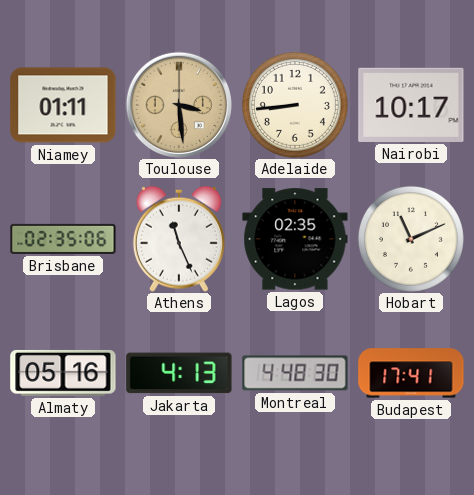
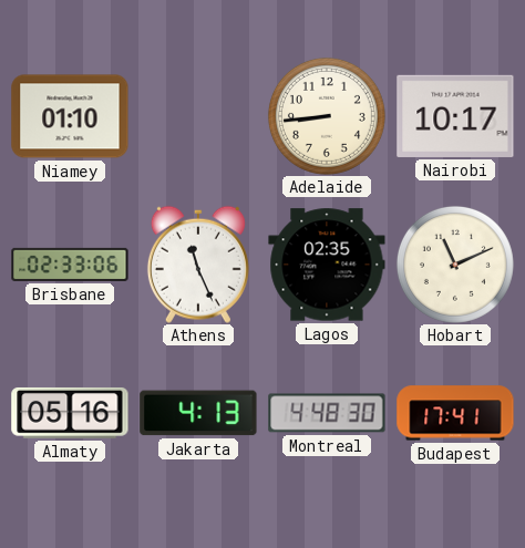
Niamey: 01:11 -> 01:10
Toulouse: 3:29 -> none
Brisbane: 02:35 -> 02:33
